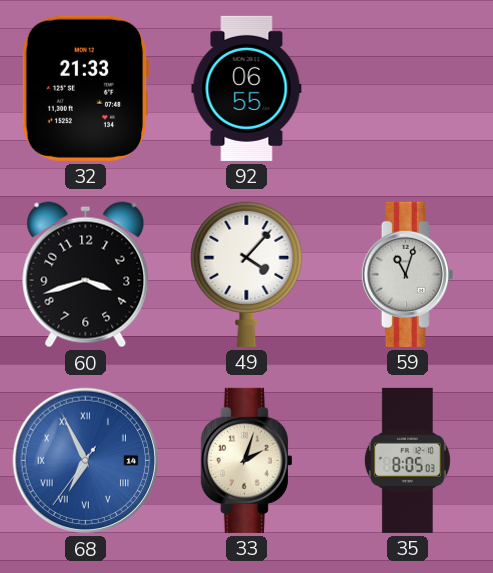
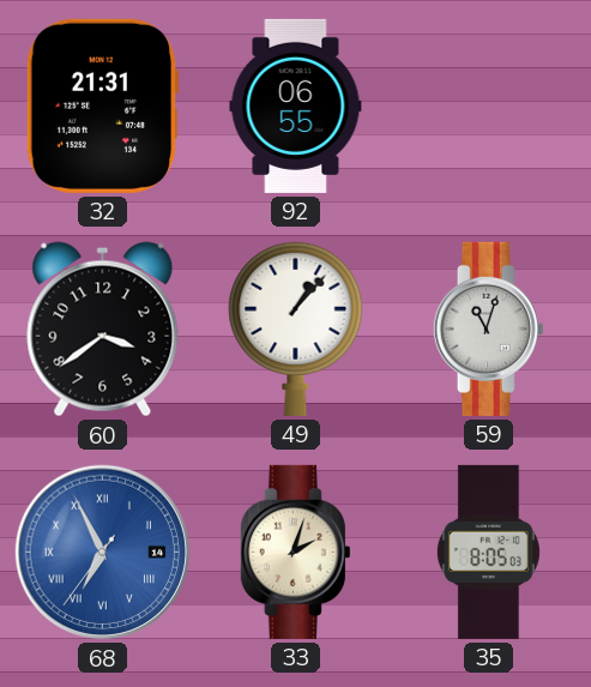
32: 21:33 -> 21:31
60: 3:42 -> 3:39
49: 4:07 -> 1:07
